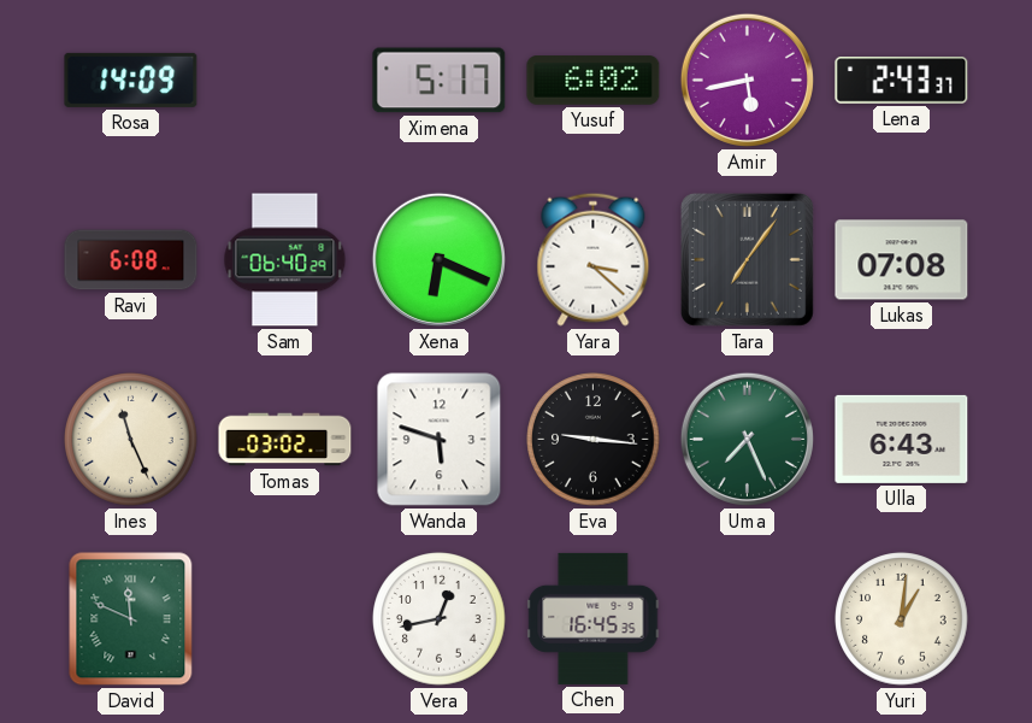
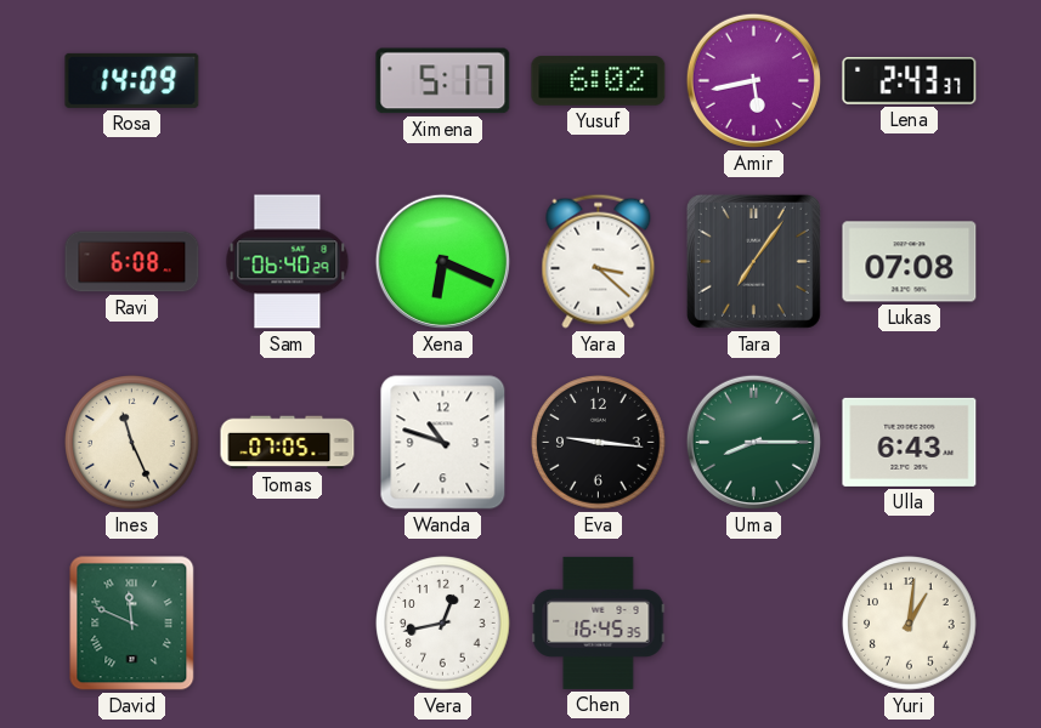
Tomas: 03:02 -> 07:05
Wanda: 5:48 -> 10:48
Uma: 7:26 -> 8:15
